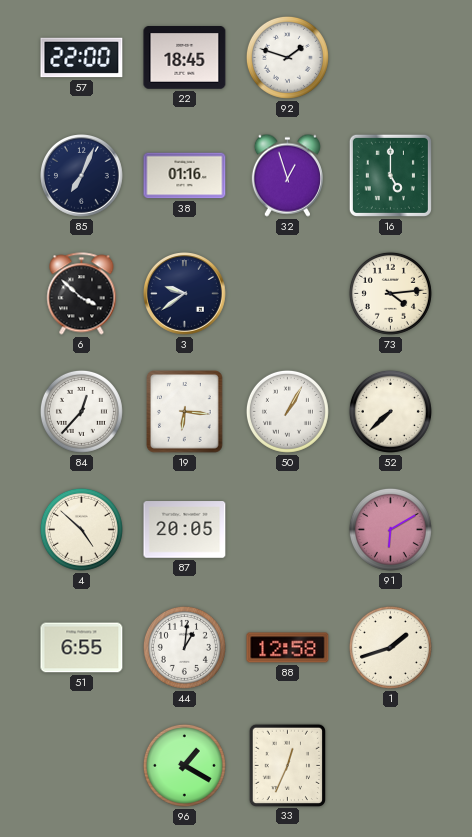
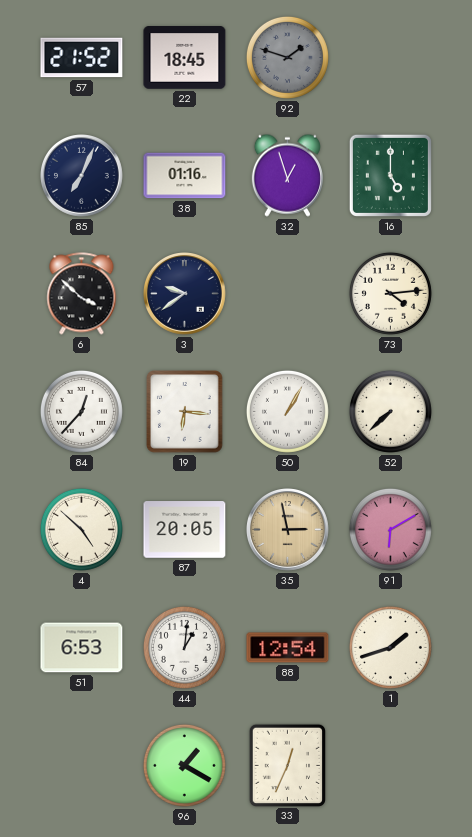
57: 22:00 -> 21:52
92 dial: white -> grey
35: none -> 2:58
51: 6:55 -> 6:53
88: 12:58 -> 12:54
